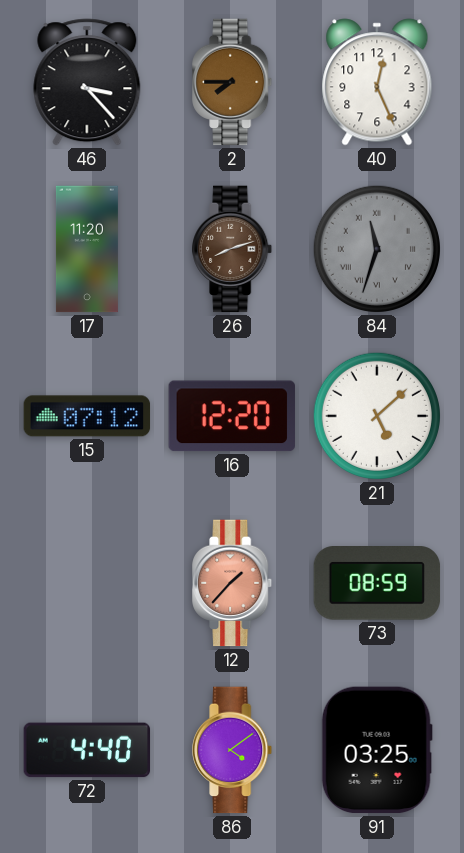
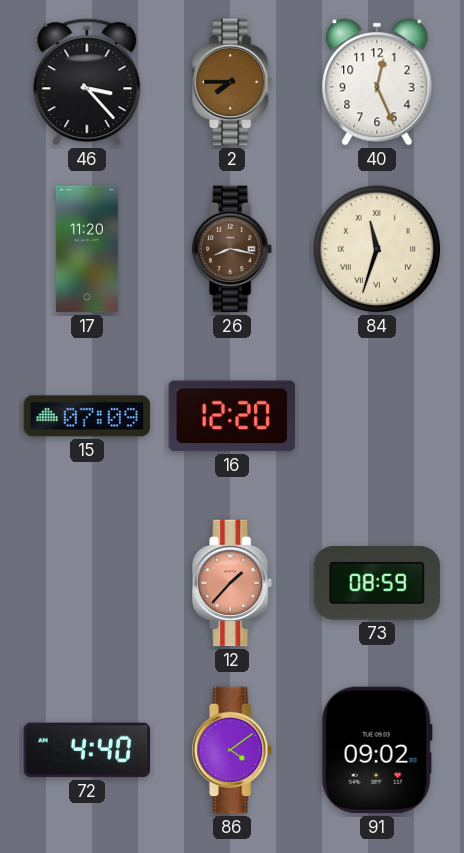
26: 8:12 -> 8:17
84 dial: grey -> cream
15: 07:12 -> 07:09
21: 5:08 -> none
91: 03:25 -> 09:02
